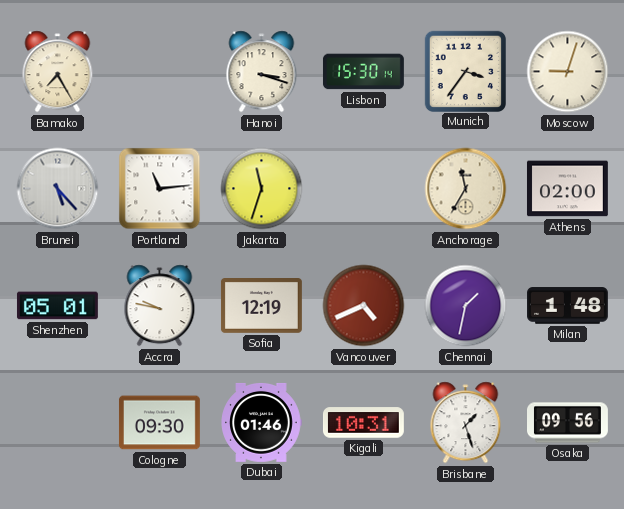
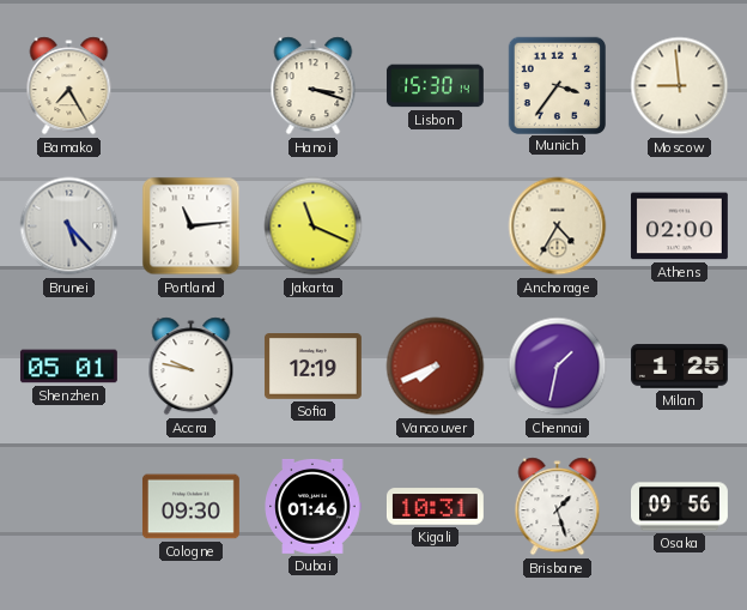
Moscow: 9:03 -> 8:59
Jakarta: 11:33 -> 11:19
Anchorage: 11:35 -> 4:35
Vancouver: 4:41 -> 7:41
Milan: 1:48 -> 1:25
